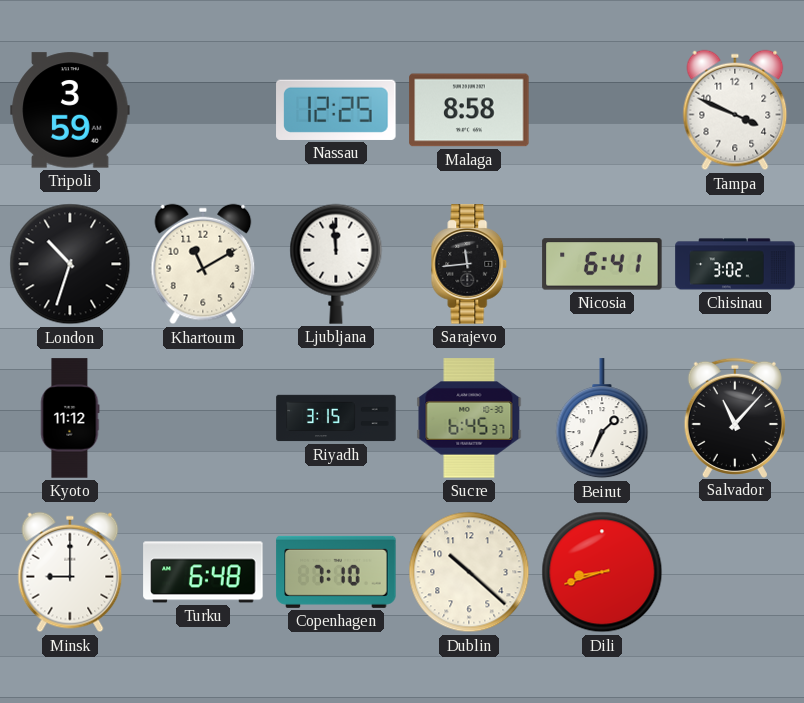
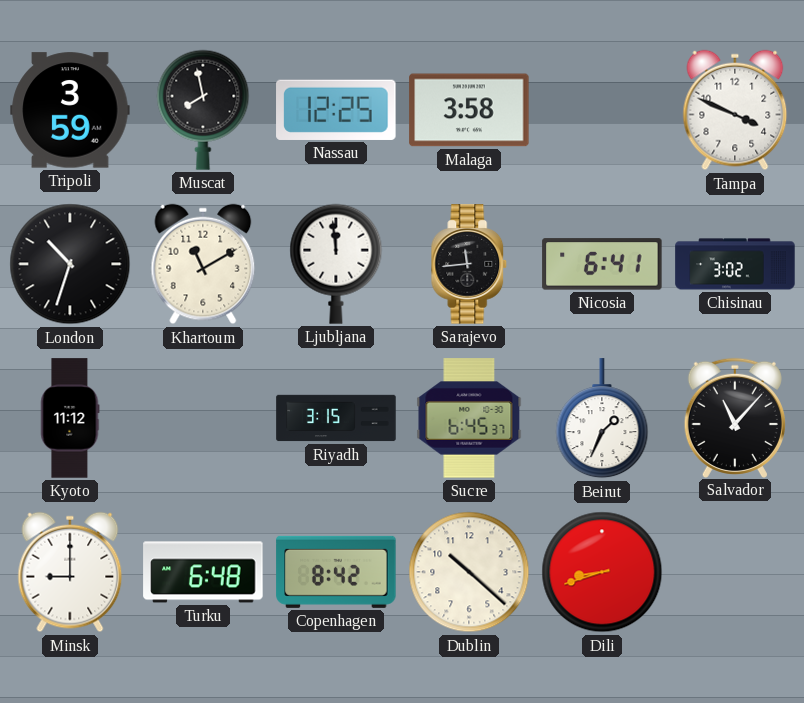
Muscat: none -> 7:58
Malaga: 8:58 -> 3:58
Copenhagen: 7:10 -> 8:42
